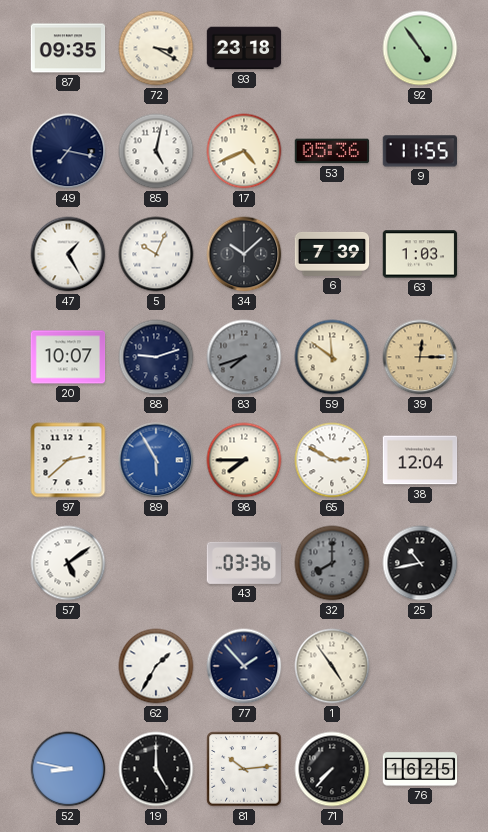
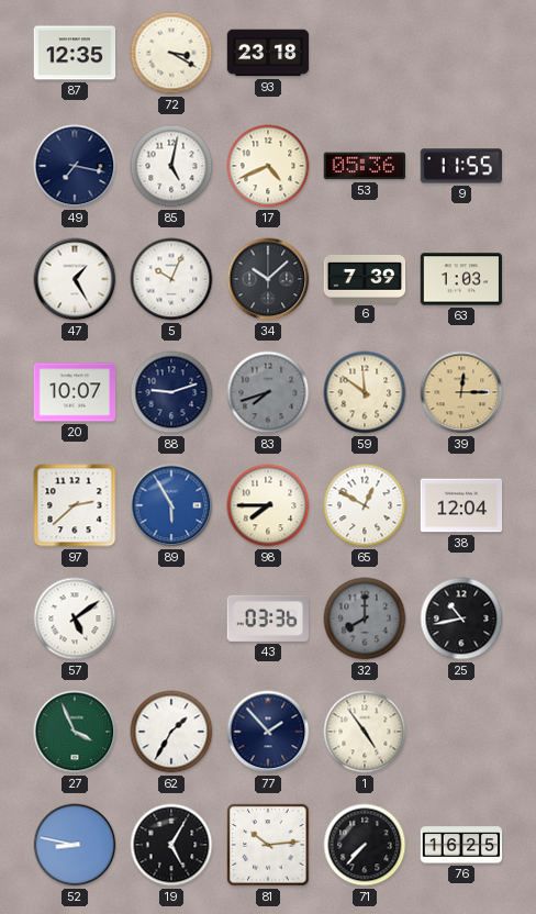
87: 09:35 -> 12:35
92: 4:54 -> none
65: 2:50 -> 12:50
27: none -> 3:56
19: 5:00 -> 5:05
